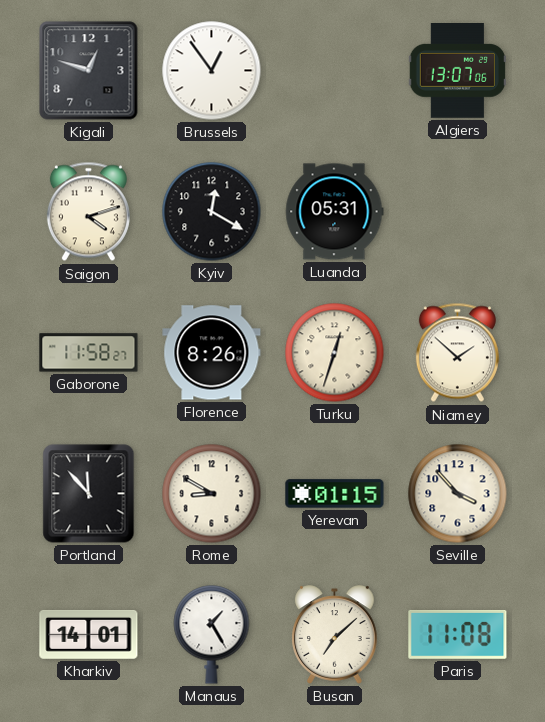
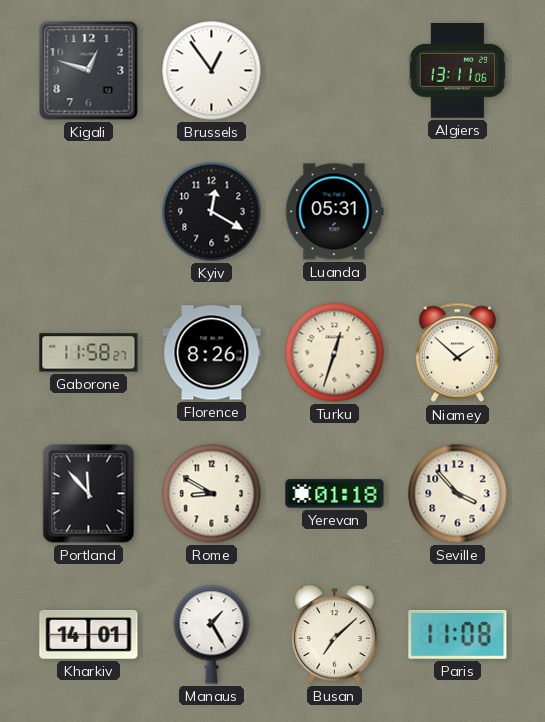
Algiers: 13:07 -> 13:11
Saigon: 4:12 -> none
Yerevan: 01:15 -> 01:18
